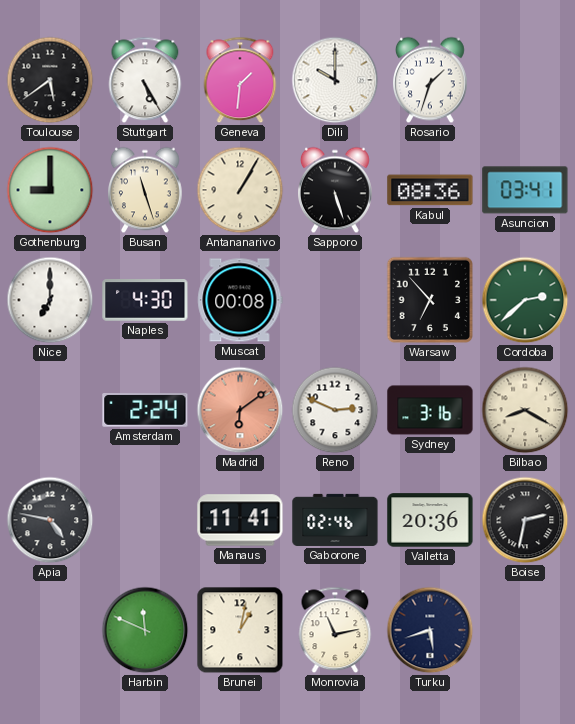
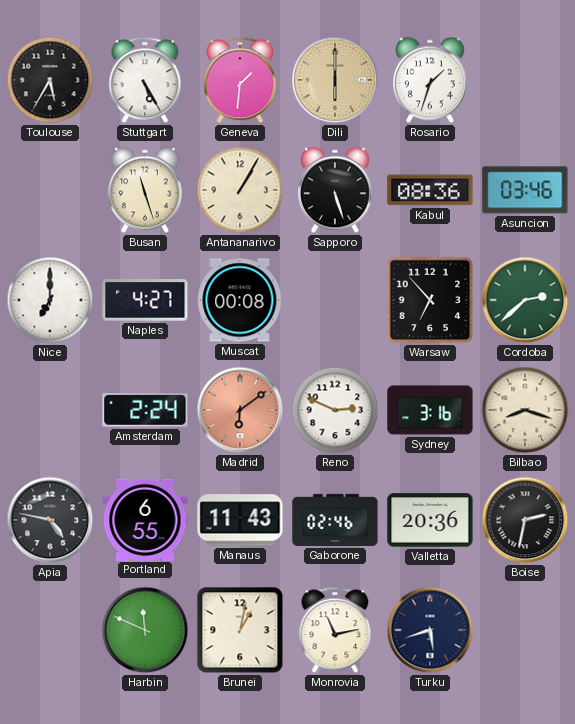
Toulouse: 5:39 -> 5:35
Dili: 10:00 -> 6:00
Dili dial: white -> champagne
Gothenburg: 9:00 -> none
Asuncion: 03:41 -> 03:46
Naples: 4:30 -> 4:27
Bilbao: 8:20 -> 8:18
Portland: none -> 6:55
Manaus: 11:41 -> 11:43
